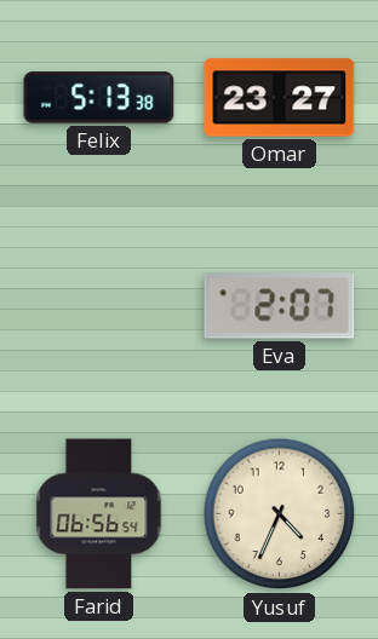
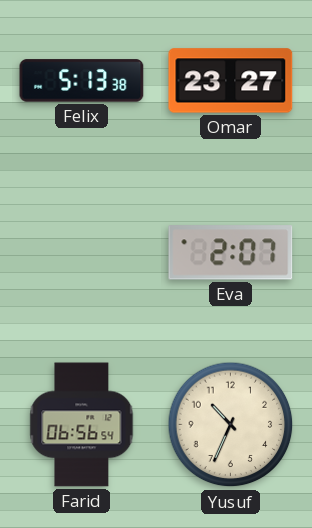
Yusuf: 4:34 -> 10:34
